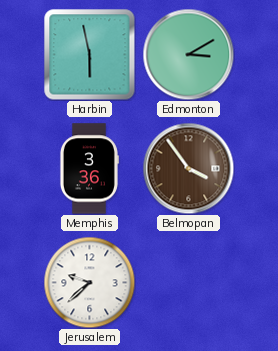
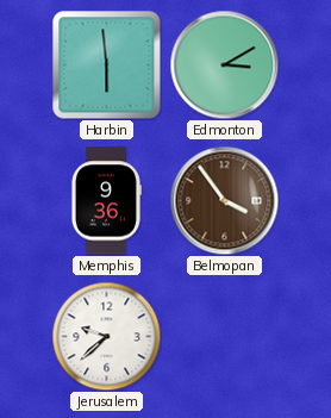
Harbin: 5:58 -> 5:59
Memphis: 3:36 -> 9:36
